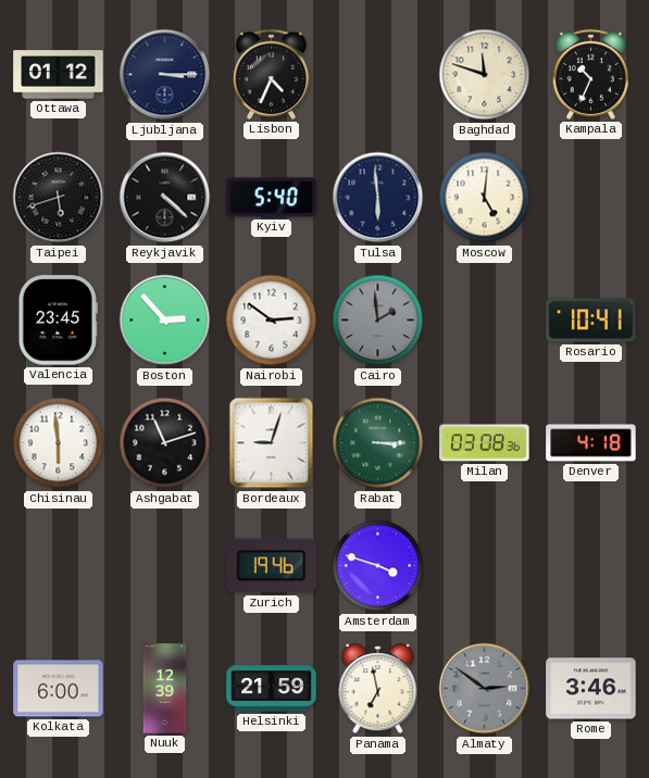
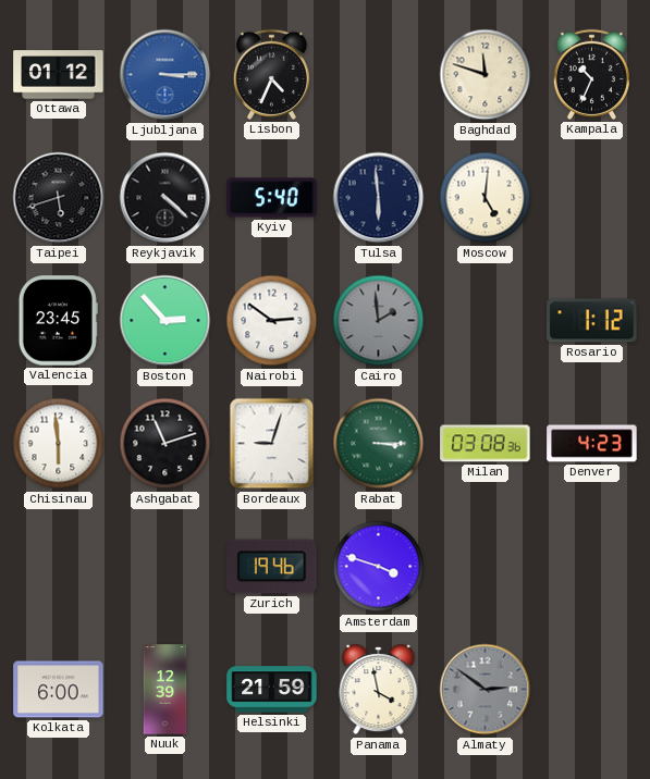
Ljubljana dial: navy -> blue
Rosario: 10:41 -> 1:12
Denver: 4:18 -> 4:23
Panama: 6:58 -> 3:58
Rome: 3:46 -> none
